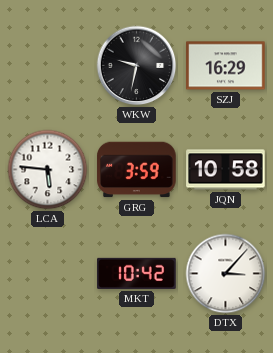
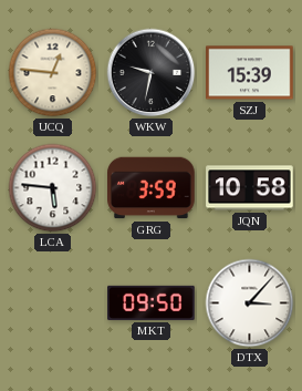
UCQ: none -> 12:46
SZJ: 16:29 -> 15:39
MKT: 10:42 -> 09:50
